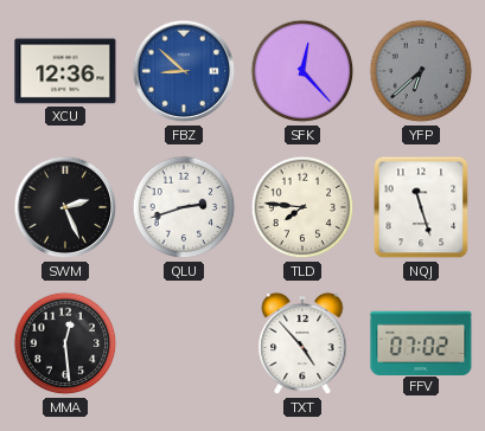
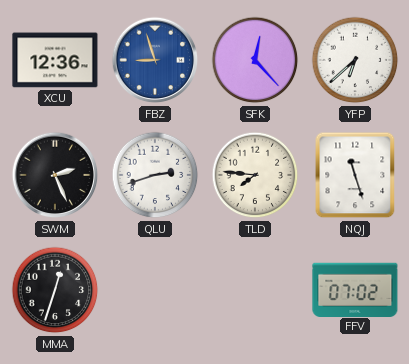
FBZ: 8:52 -> 8:57
YFP dial: grey -> white
MMA: 12:29 -> 12:33
TXT: 4:53 -> none
